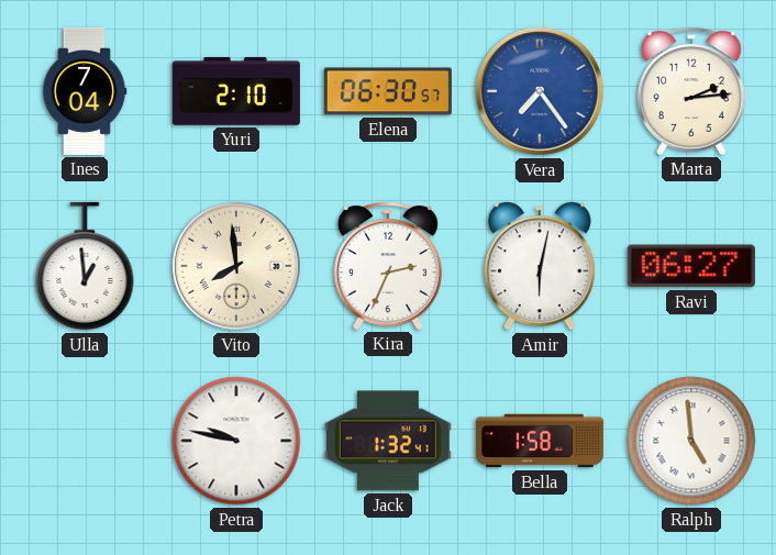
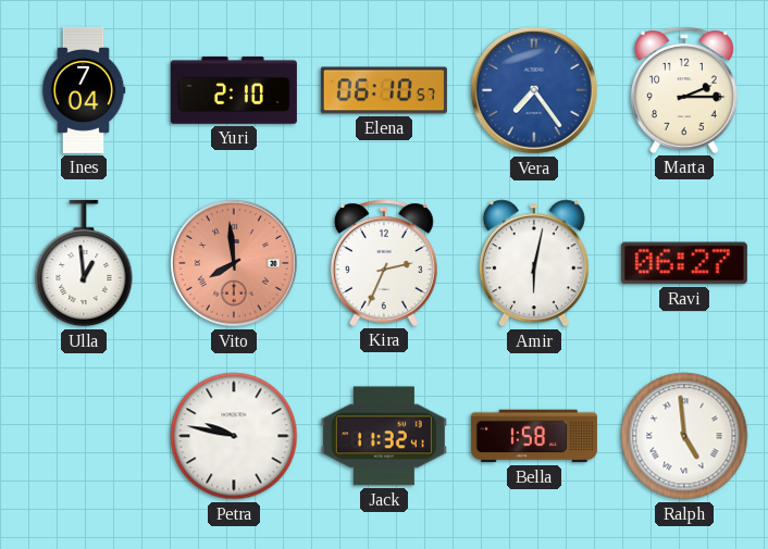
Elena: 06:30 -> 06:10
Marta: 2:14 -> 2:15
Vito dial: cream -> salmon
Jack: 1:32 -> 11:32
